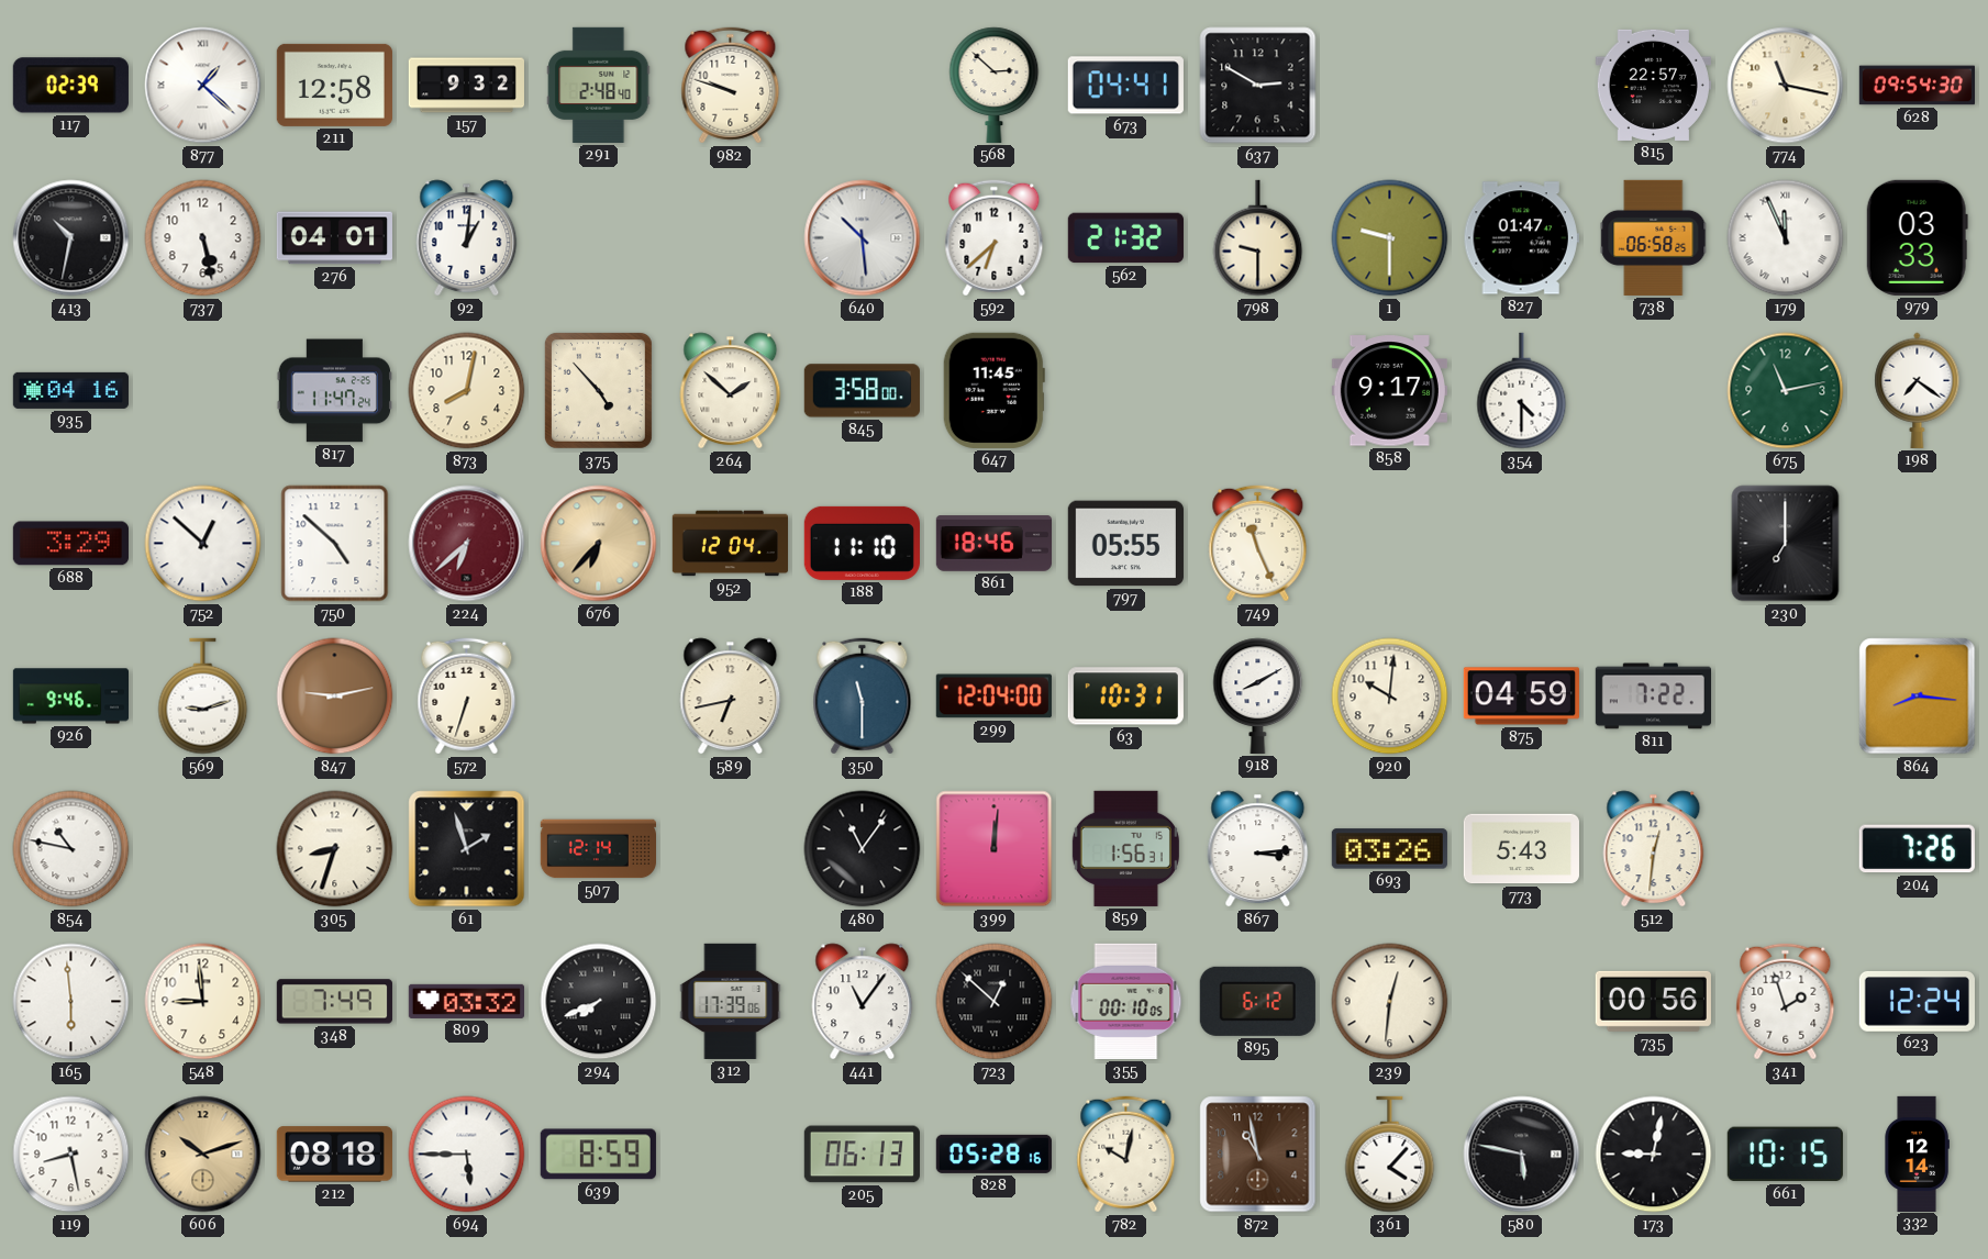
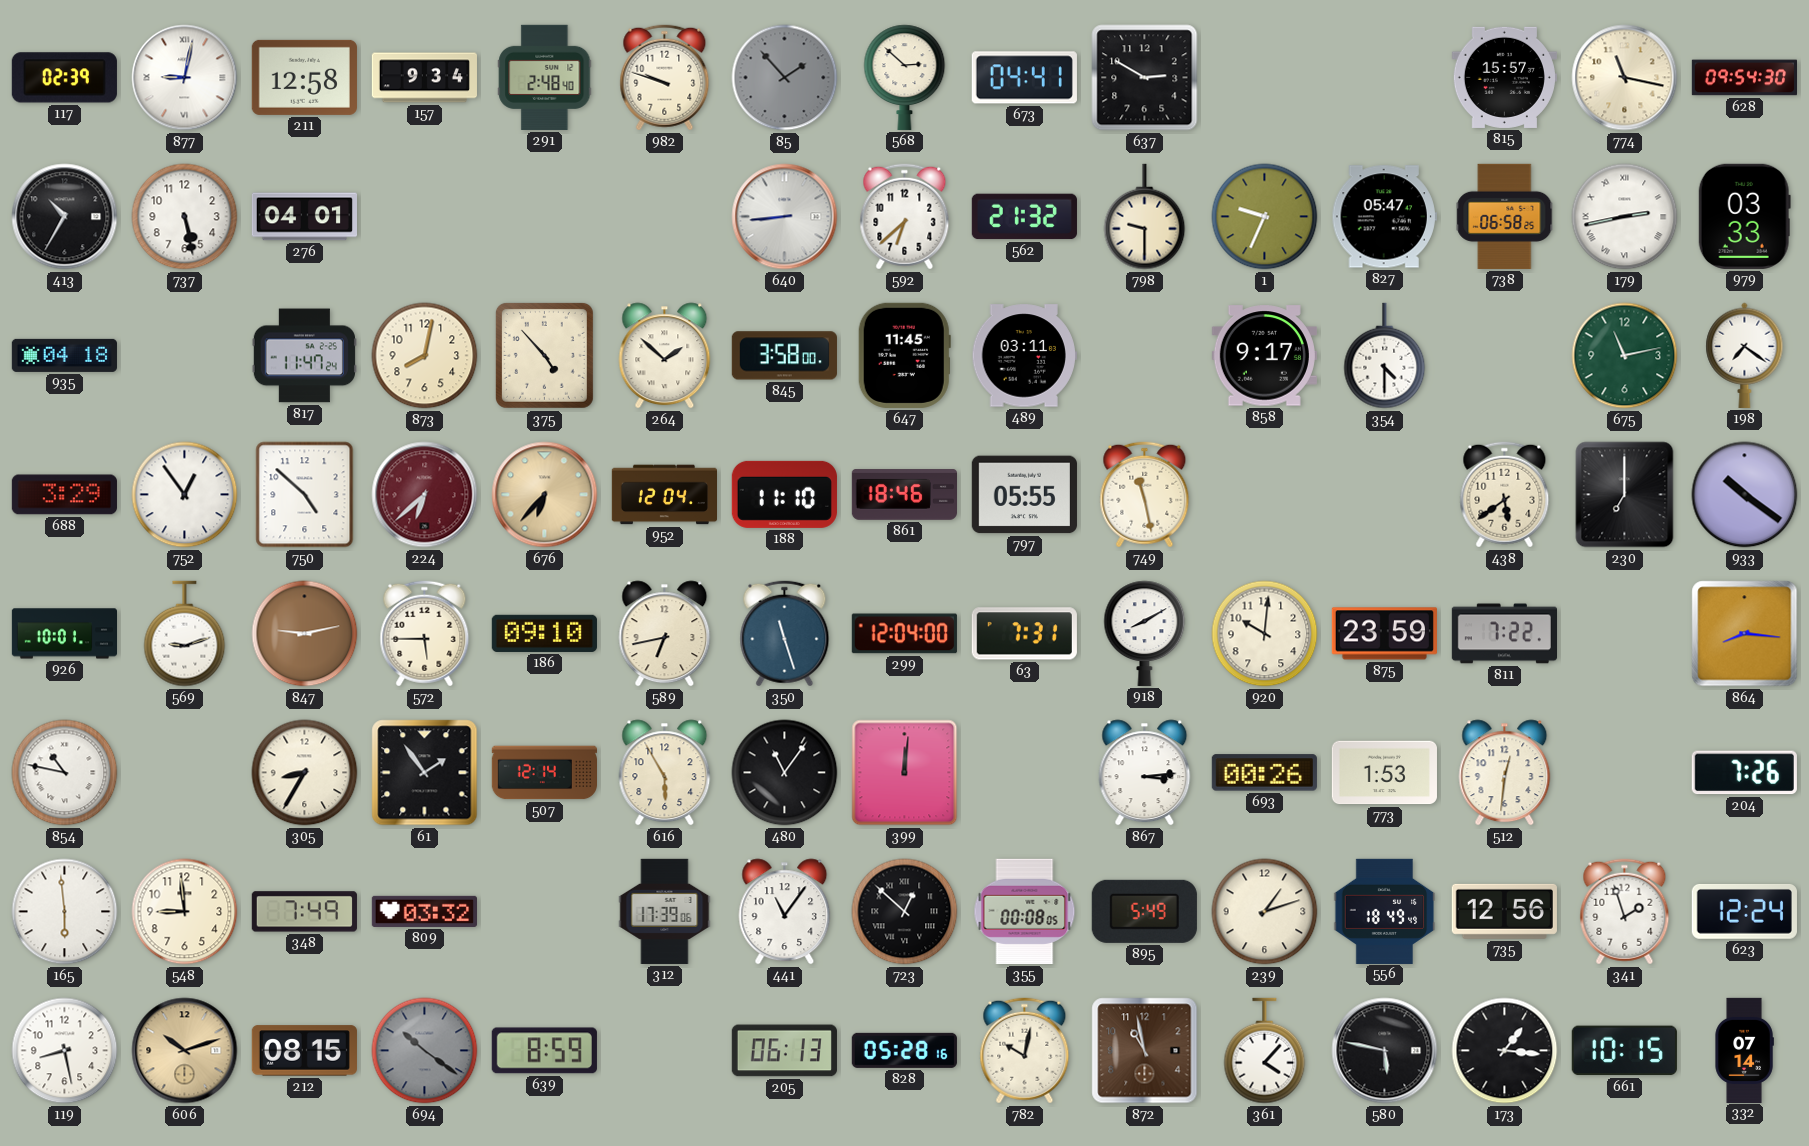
877: 1:22 -> 9:02
157: 9:32 -> 9:34
85: none -> 1:53
815: 22:57 -> 15:57
413: 10:32 -> 10:35
92: 1:01 -> none
640: 10:29 -> 8:44
1: 9:30 -> 9:34
827: 01:47 -> 05:47
179: 11:56 -> 2:43
935: 04:16 -> 04:18
489: none -> 03:11
752: 12:52 -> 12:54
749: 11:26 -> 11:28
438: none -> 5:39
933: none -> 10:21
926: 9:46 -> 10:01
572: 6:33 -> 5:45
186: none -> 09:10
350: 11:30 -> 11:27
63: 10:31 -> 7:31
875: 04:59 -> 23:59
305: 8:33 -> 8:35
61: 1:57 -> 1:54
616: none -> 5:55
859: 1:56 -> none
693: 03:26 -> 00:26
773: 5:43 -> 1:53
294: 7:41 -> none
355: 00:10 -> 00:08
895: 6:12 -> 5:49
239: 12:31 -> 1:12
556: none -> 18:49
735: 00:56 -> 12:56
212: 08:18 -> 08:15
694: 5:45 -> 10:21
694 dial: white -> grey
173: 9:02 -> 1:16
332: 12:14 -> 07:14
